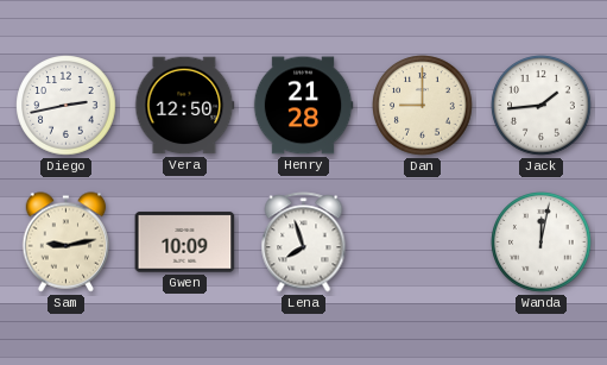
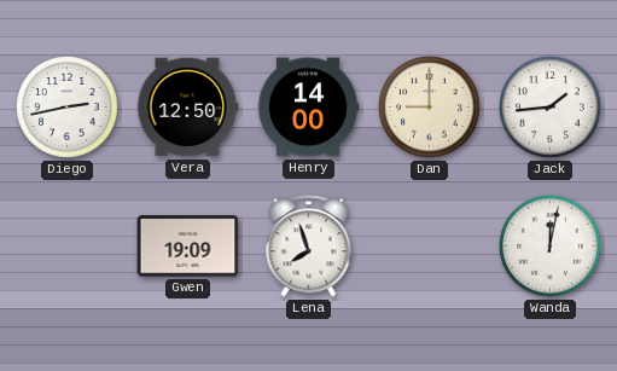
Henry: 21:28 -> 14:00
Sam: 9:13 -> none
Gwen: 10:09 -> 19:09
